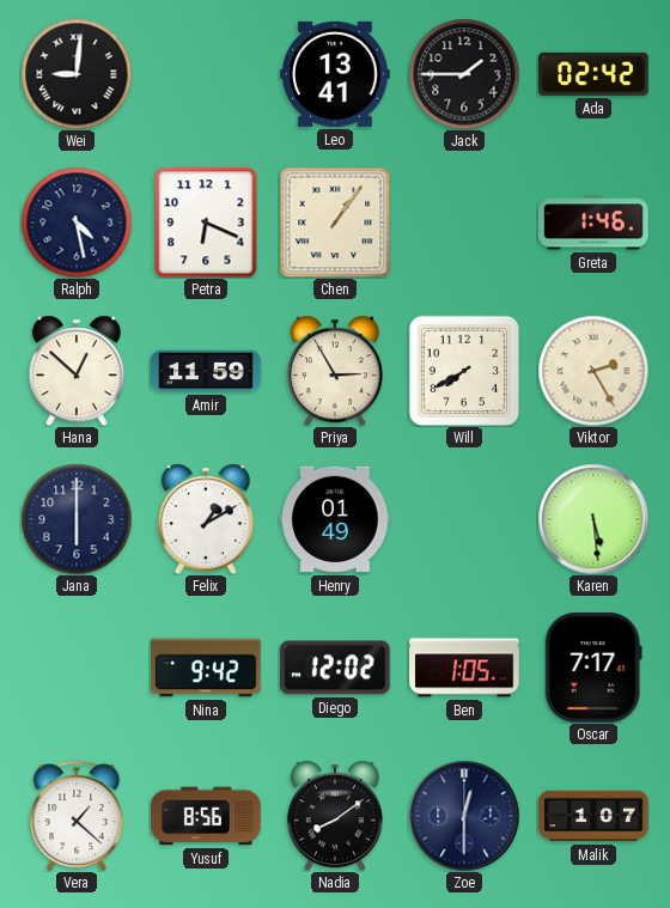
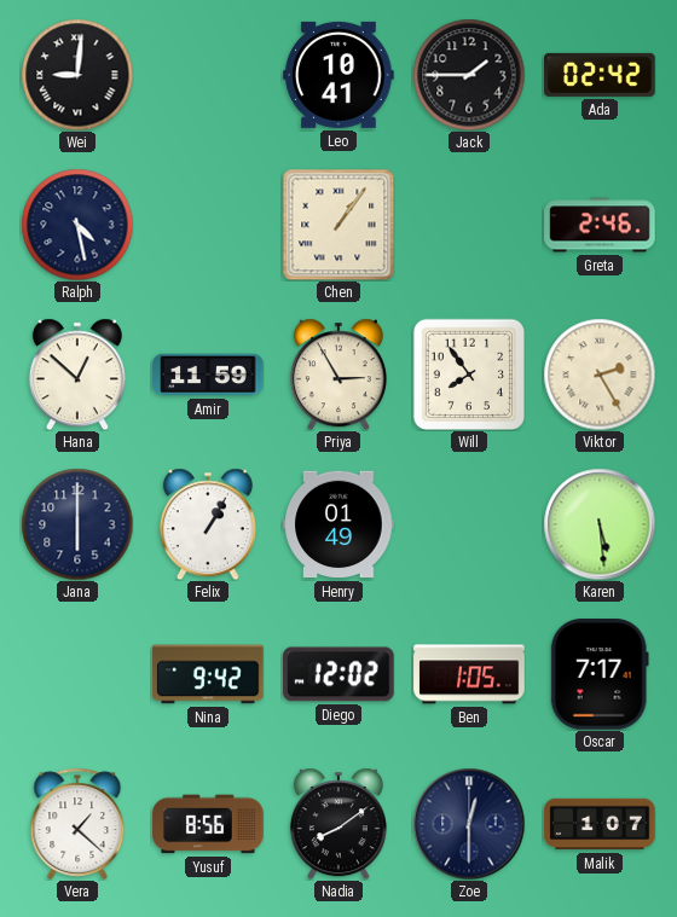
Leo: 13:41 -> 10:41
Petra: 6:19 -> none
Greta: 1:46 -> 2:46
Will: 7:40 -> 7:54
Felix: 1:10 -> 1:05
